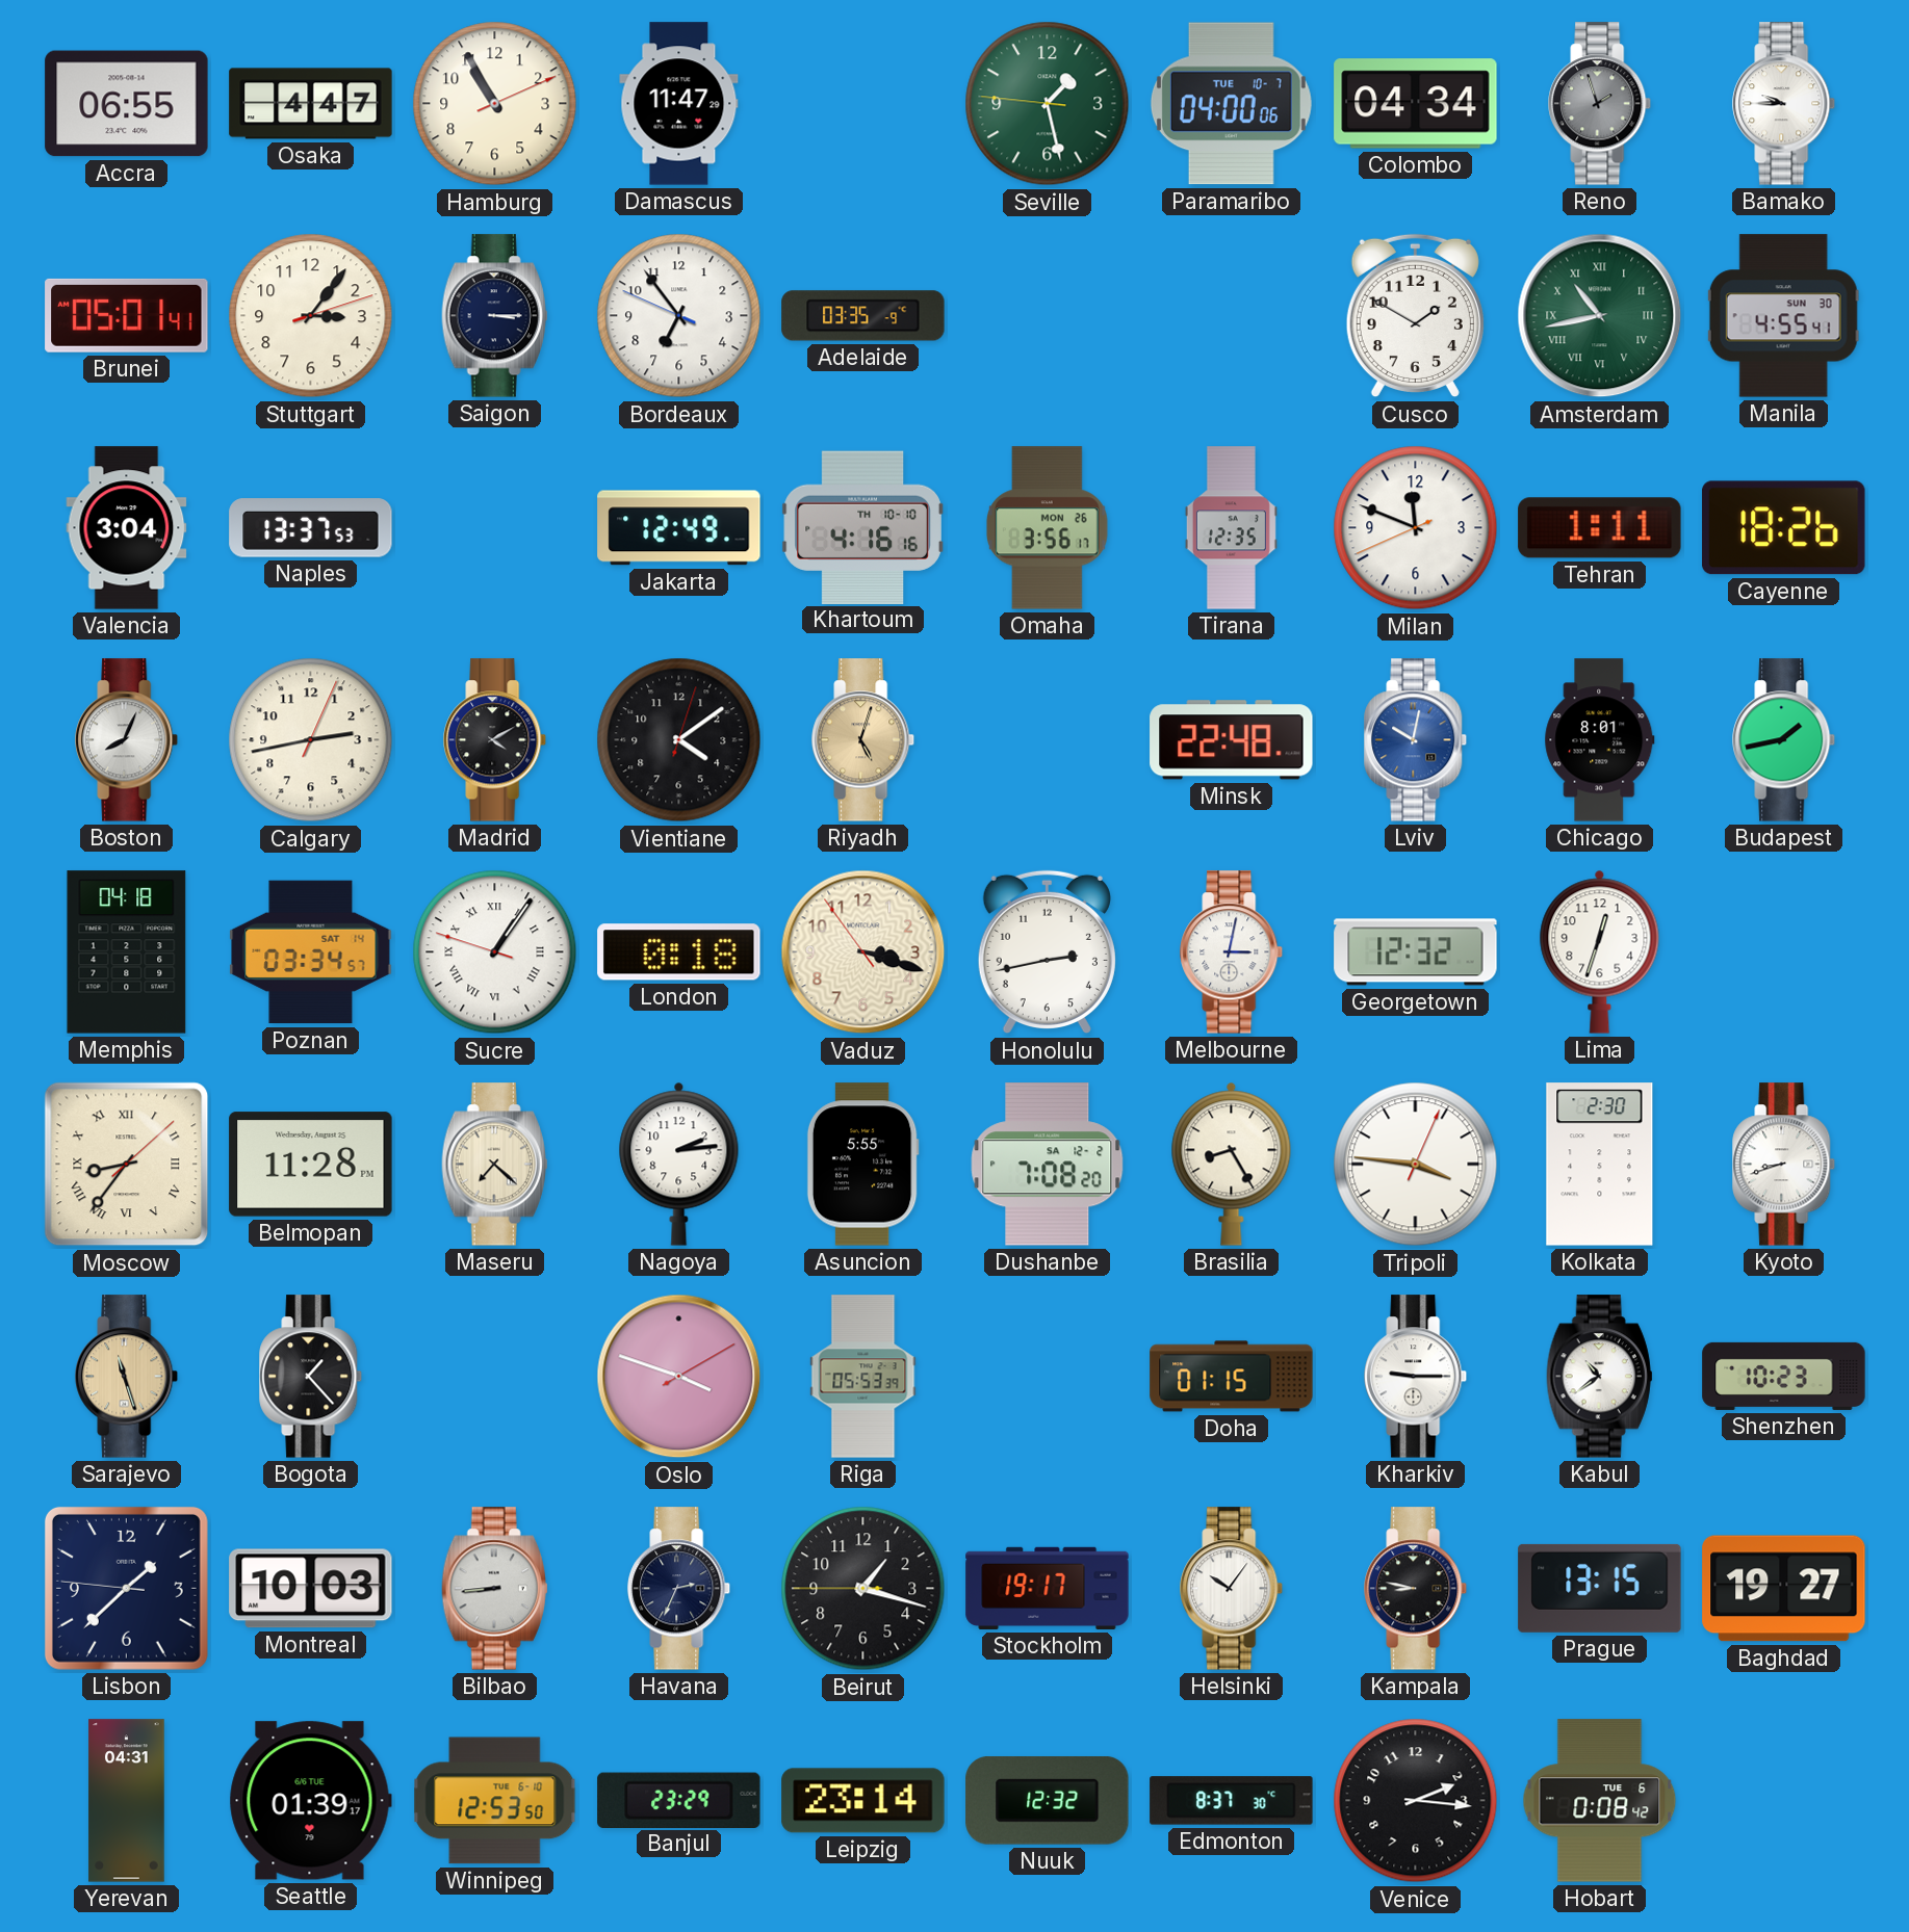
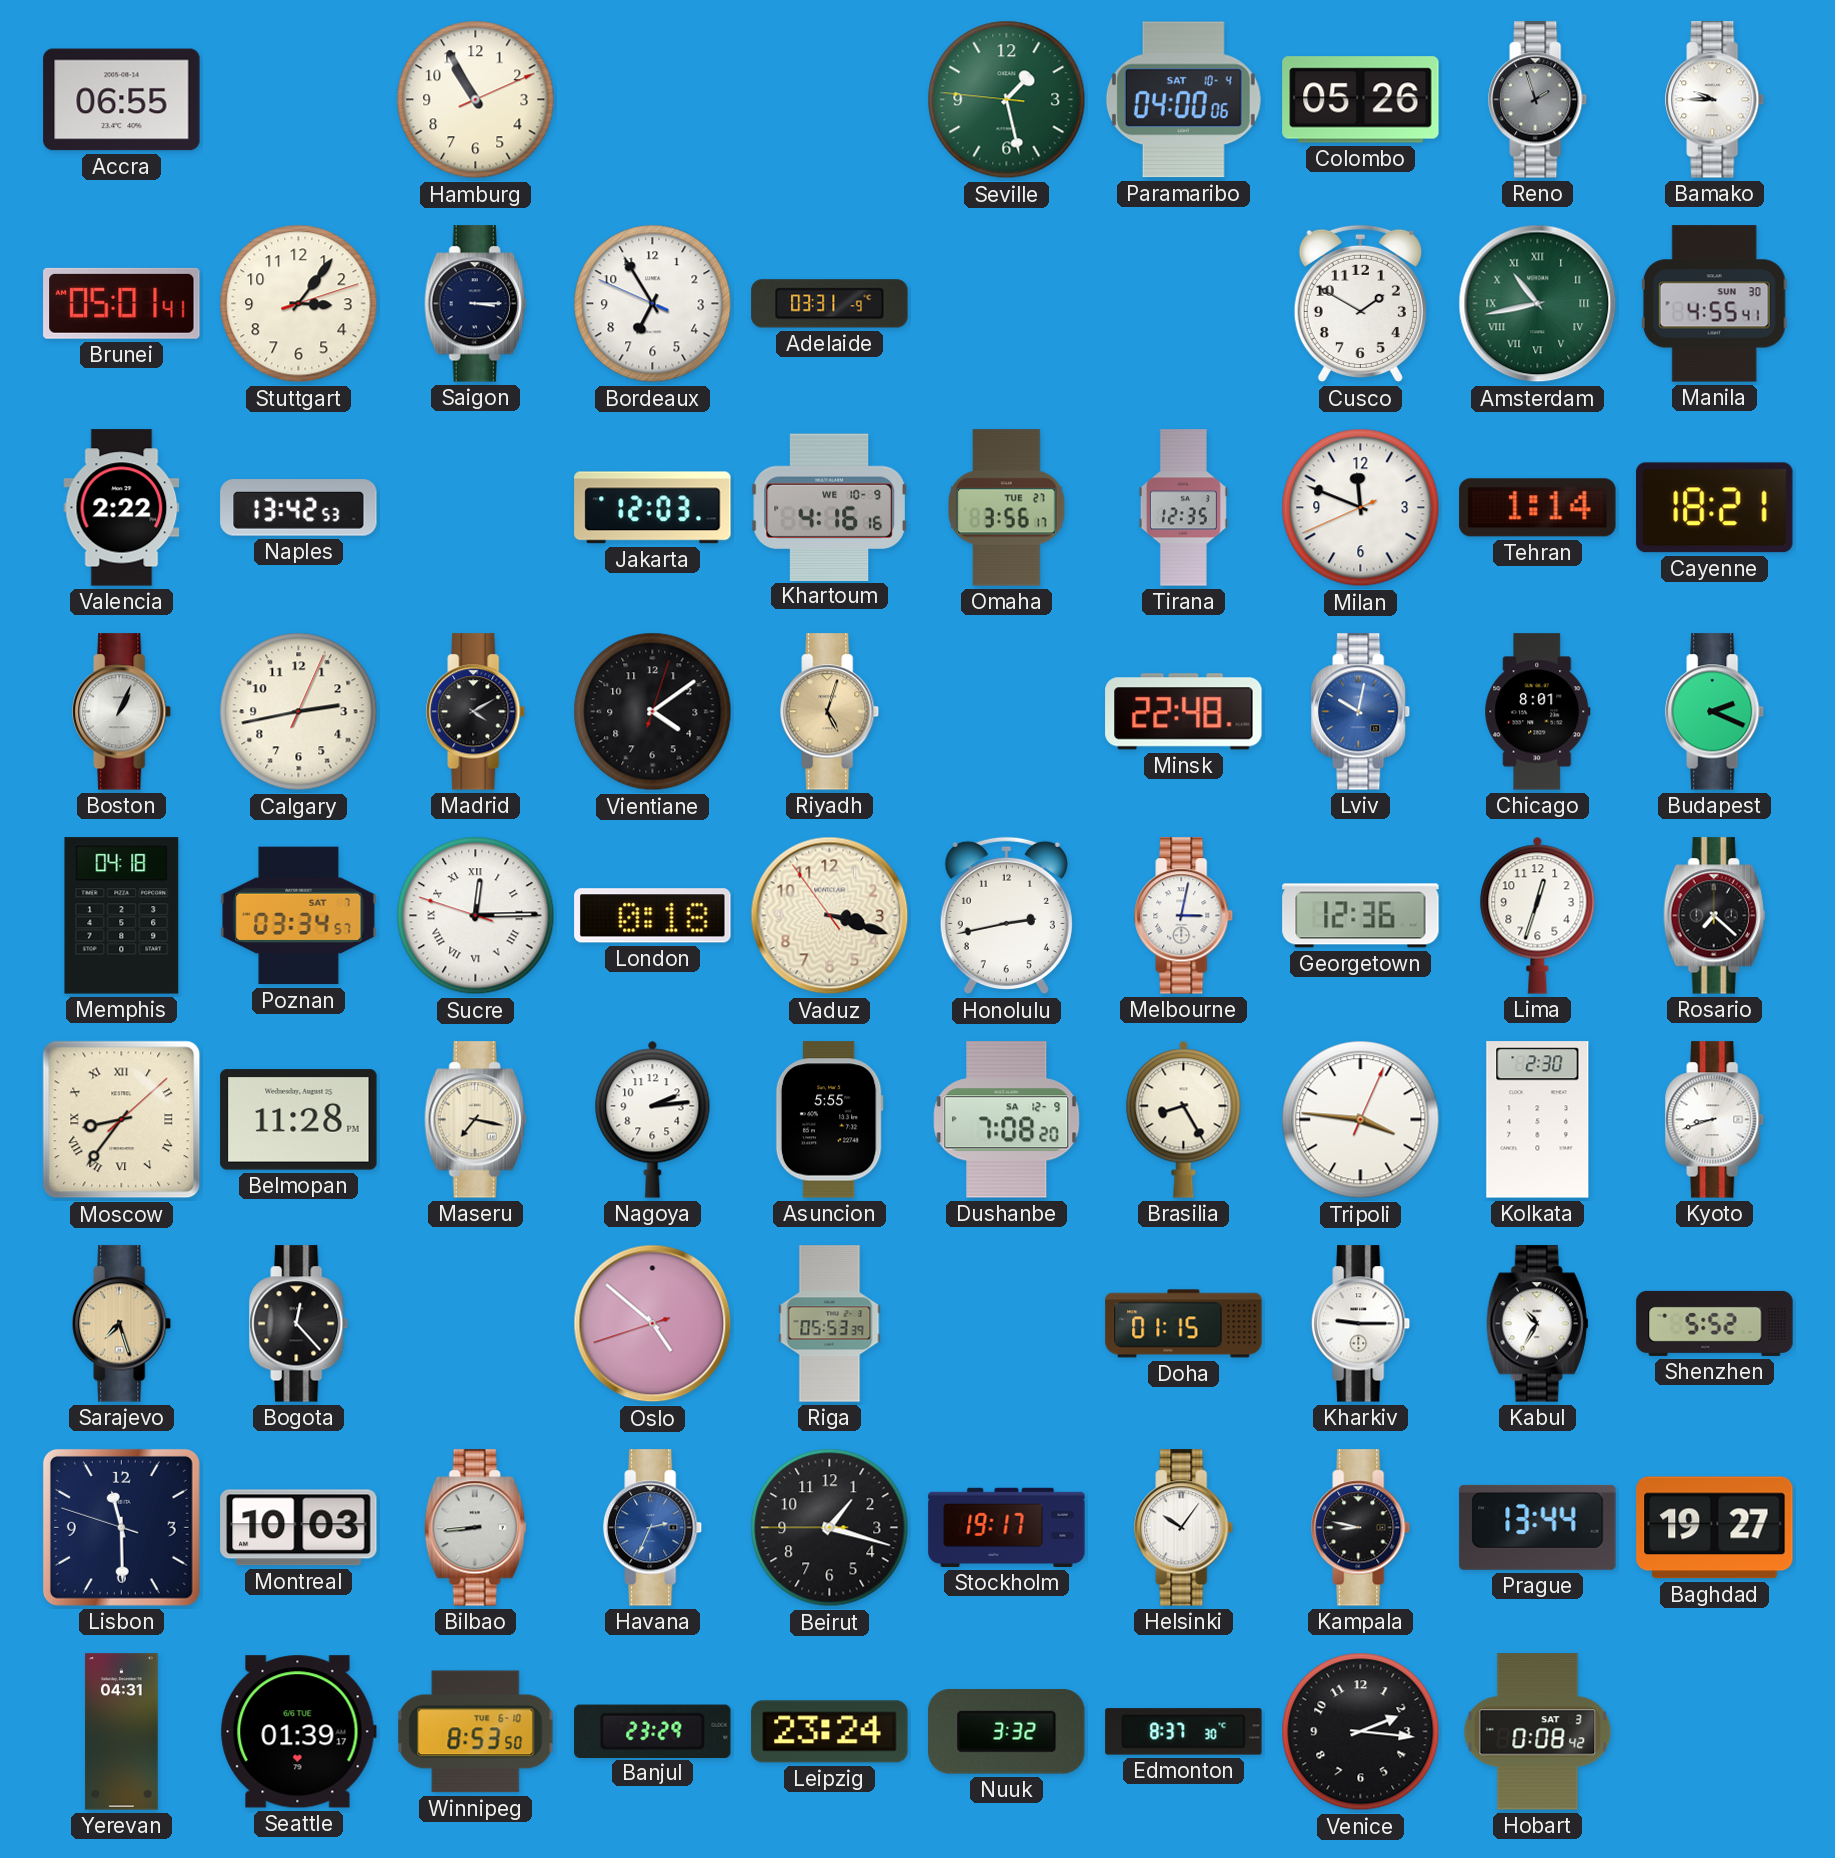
Osaka: 4:47 -> none
Damascus: 11:47 -> none
Paramaribo date: TUE 10-7 -> SAT 10-4
Colombo: 04:34 -> 05:26
Bordeaux: 6:53 -> 6:54
Adelaide: 03:35 -> 03:31
Valencia: 3:04 -> 2:22
Naples: 13:37 -> 13:42
Jakarta: 12:49 -> 12:03
Khartoum date: TH 10-10 -> WE 10-9
Omaha date: MON 26 -> TUE 27
Tehran: 1:11 -> 1:14
Cayenne: 18:26 -> 18:21
Boston: 8:04 -> 1:04
Budapest: 1:43 -> 2:19
Poznan date: SAT 14 -> SAT 7
Sucre: 1:05 -> 12:14
Georgetown: 12:32 -> 12:36
Rosario: none -> 7:22
Maseru: 7:22 -> 7:17
Dushanbe date: SA 12-2 -> SA 12-9
Sarajevo: 11:27 -> 7:27
Bogota: 1:23 -> 12:23
Oslo: 3:48 -> 4:51
Kabul: 10:39 -> 10:35
Shenzhen: 10:23 -> 5:52
Lisbon: 1:37 -> 11:29
Havana dial: navy -> blue
Prague: 13:15 -> 13:44
Winnipeg: 12:53 -> 8:53
Leipzig: 23:14 -> 23:24
Nuuk: 12:32 -> 3:32
Hobart date: TUE 6 -> SAT 3
